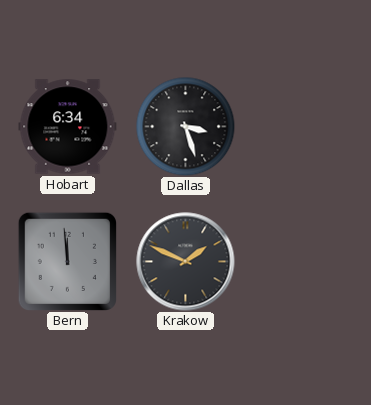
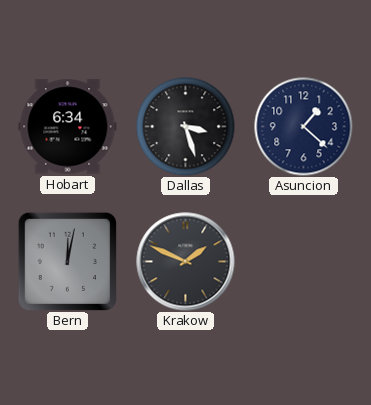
Asuncion: none -> 1:22
Bern: 11:59 -> 12:02
